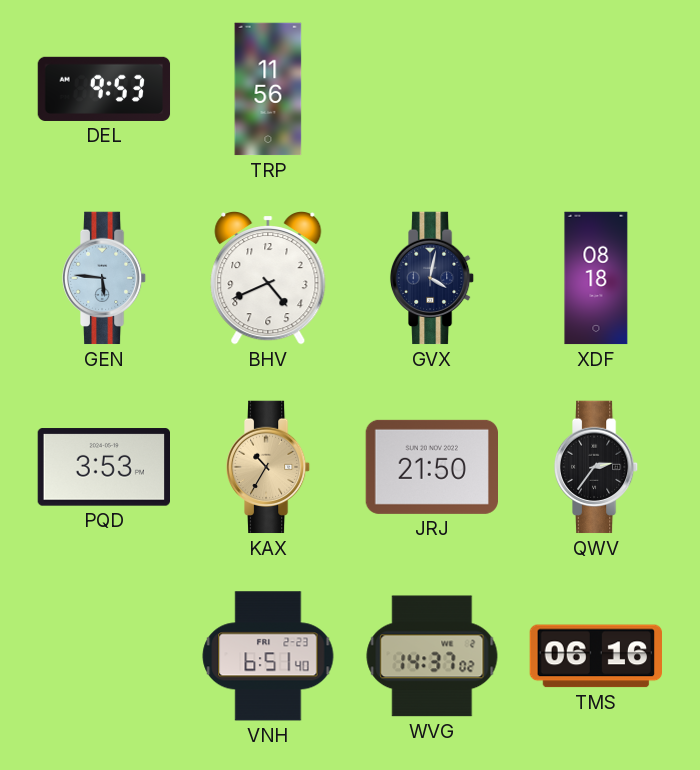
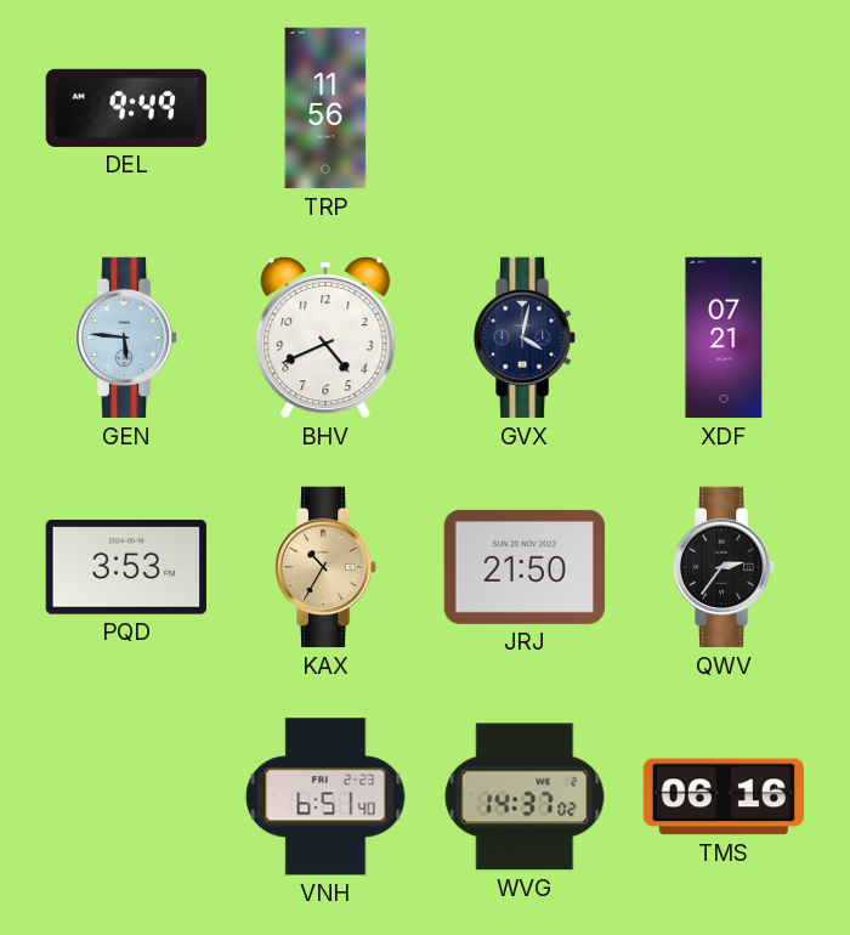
DEL: 9:53 -> 9:49
XDF: 08:18 -> 07:21
